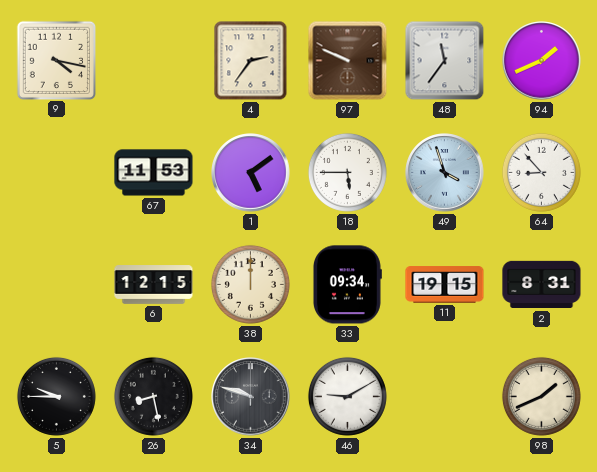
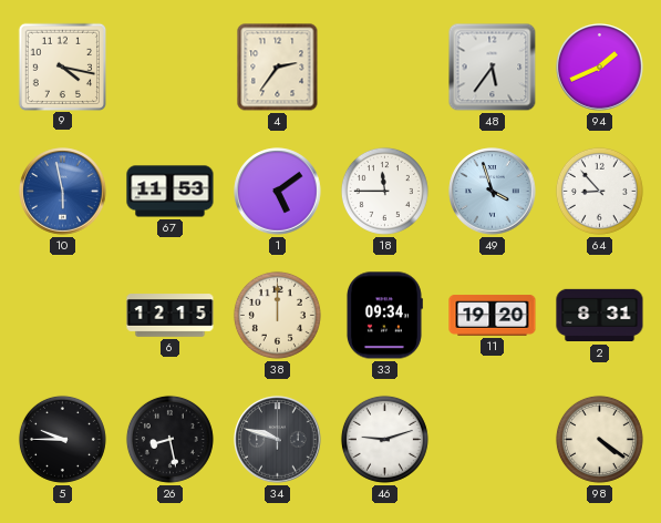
97: 9:49 -> none
48: 11:36 -> 5:36
10: none -> 5:58
18: 5:45 -> 11:45
11: 19:15 -> 19:20
46: 9:10 -> 9:12
98: 1:41 -> 4:21
